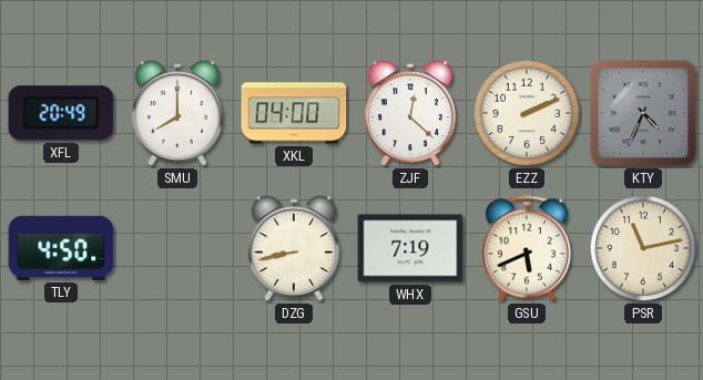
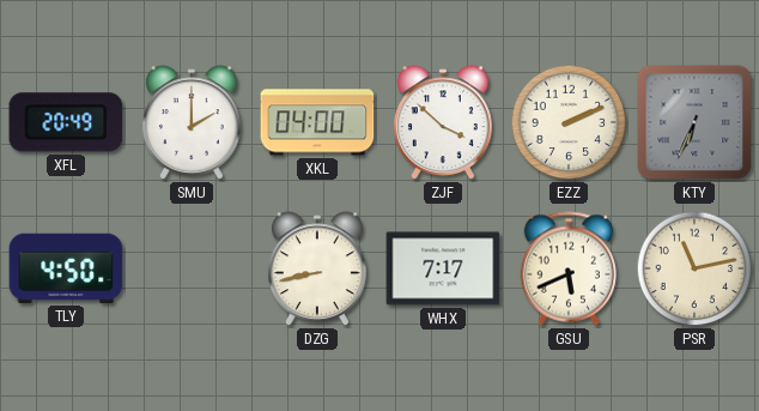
SMU: 8:00 -> 2:00
ZJF: 12:22 -> 3:52
KTY: 4:34 -> 6:34
WHX: 7:19 -> 7:17
